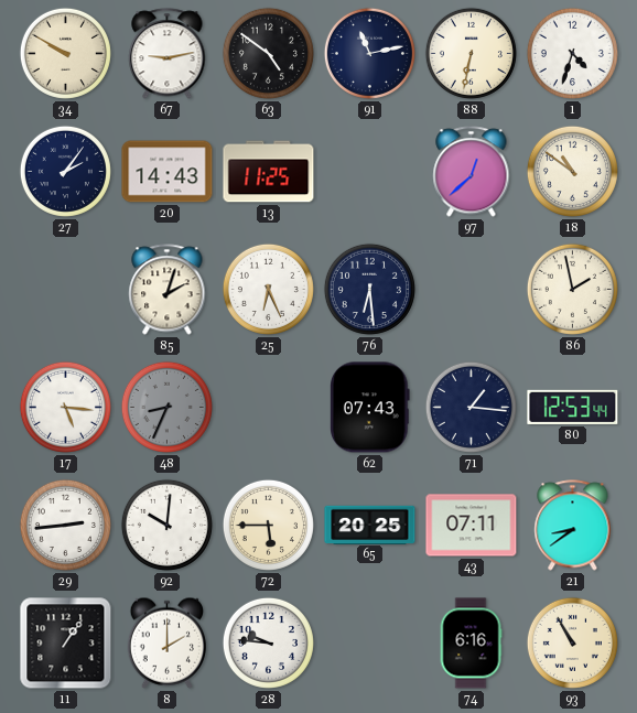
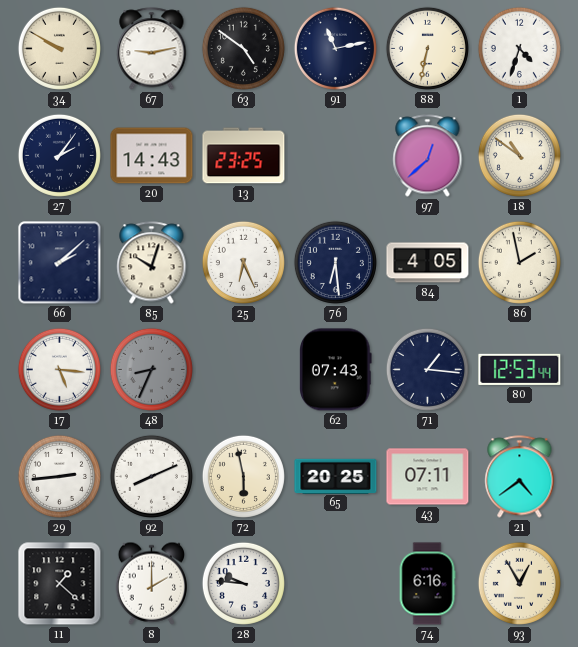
13: 11:25 -> 23:25
66: none -> 2:08
85: 2:03 -> 10:03
84: none -> 4:05
92: 10:01 -> 8:11
72: 5:45 -> 5:58
21: 8:39 -> 4:39
11: 1:06 -> 1:22
93: 10:55 -> 12:55
